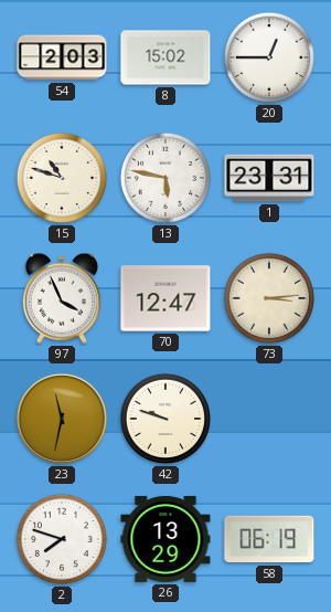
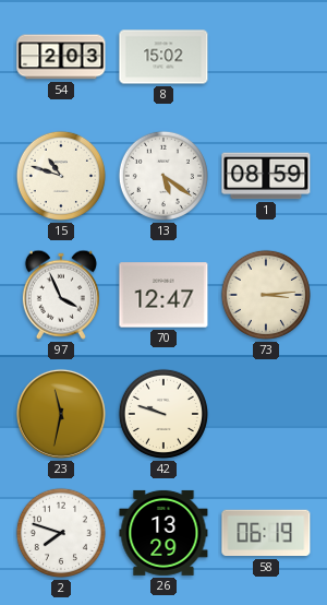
20: 12:45 -> none
13: 5:47 -> 5:21
1: 23:31 -> 08:59
